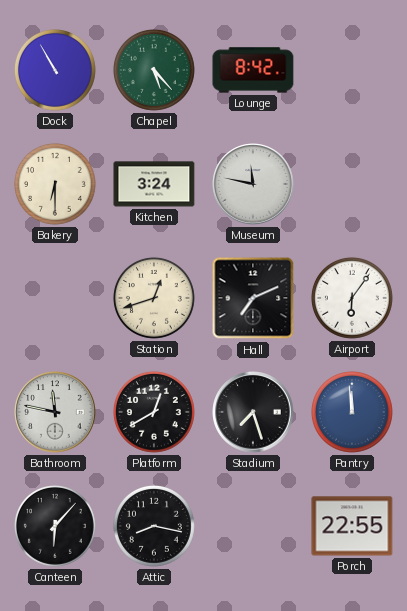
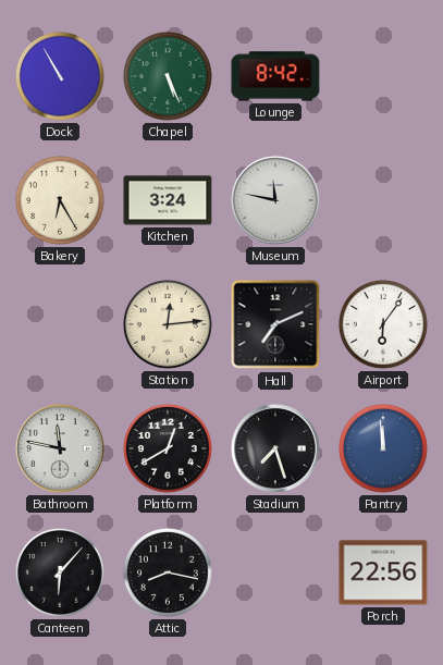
Chapel: 5:23 -> 5:26
Bakery: 6:30 -> 6:25
Station: 12:42 -> 12:14
Porch: 22:55 -> 22:56
